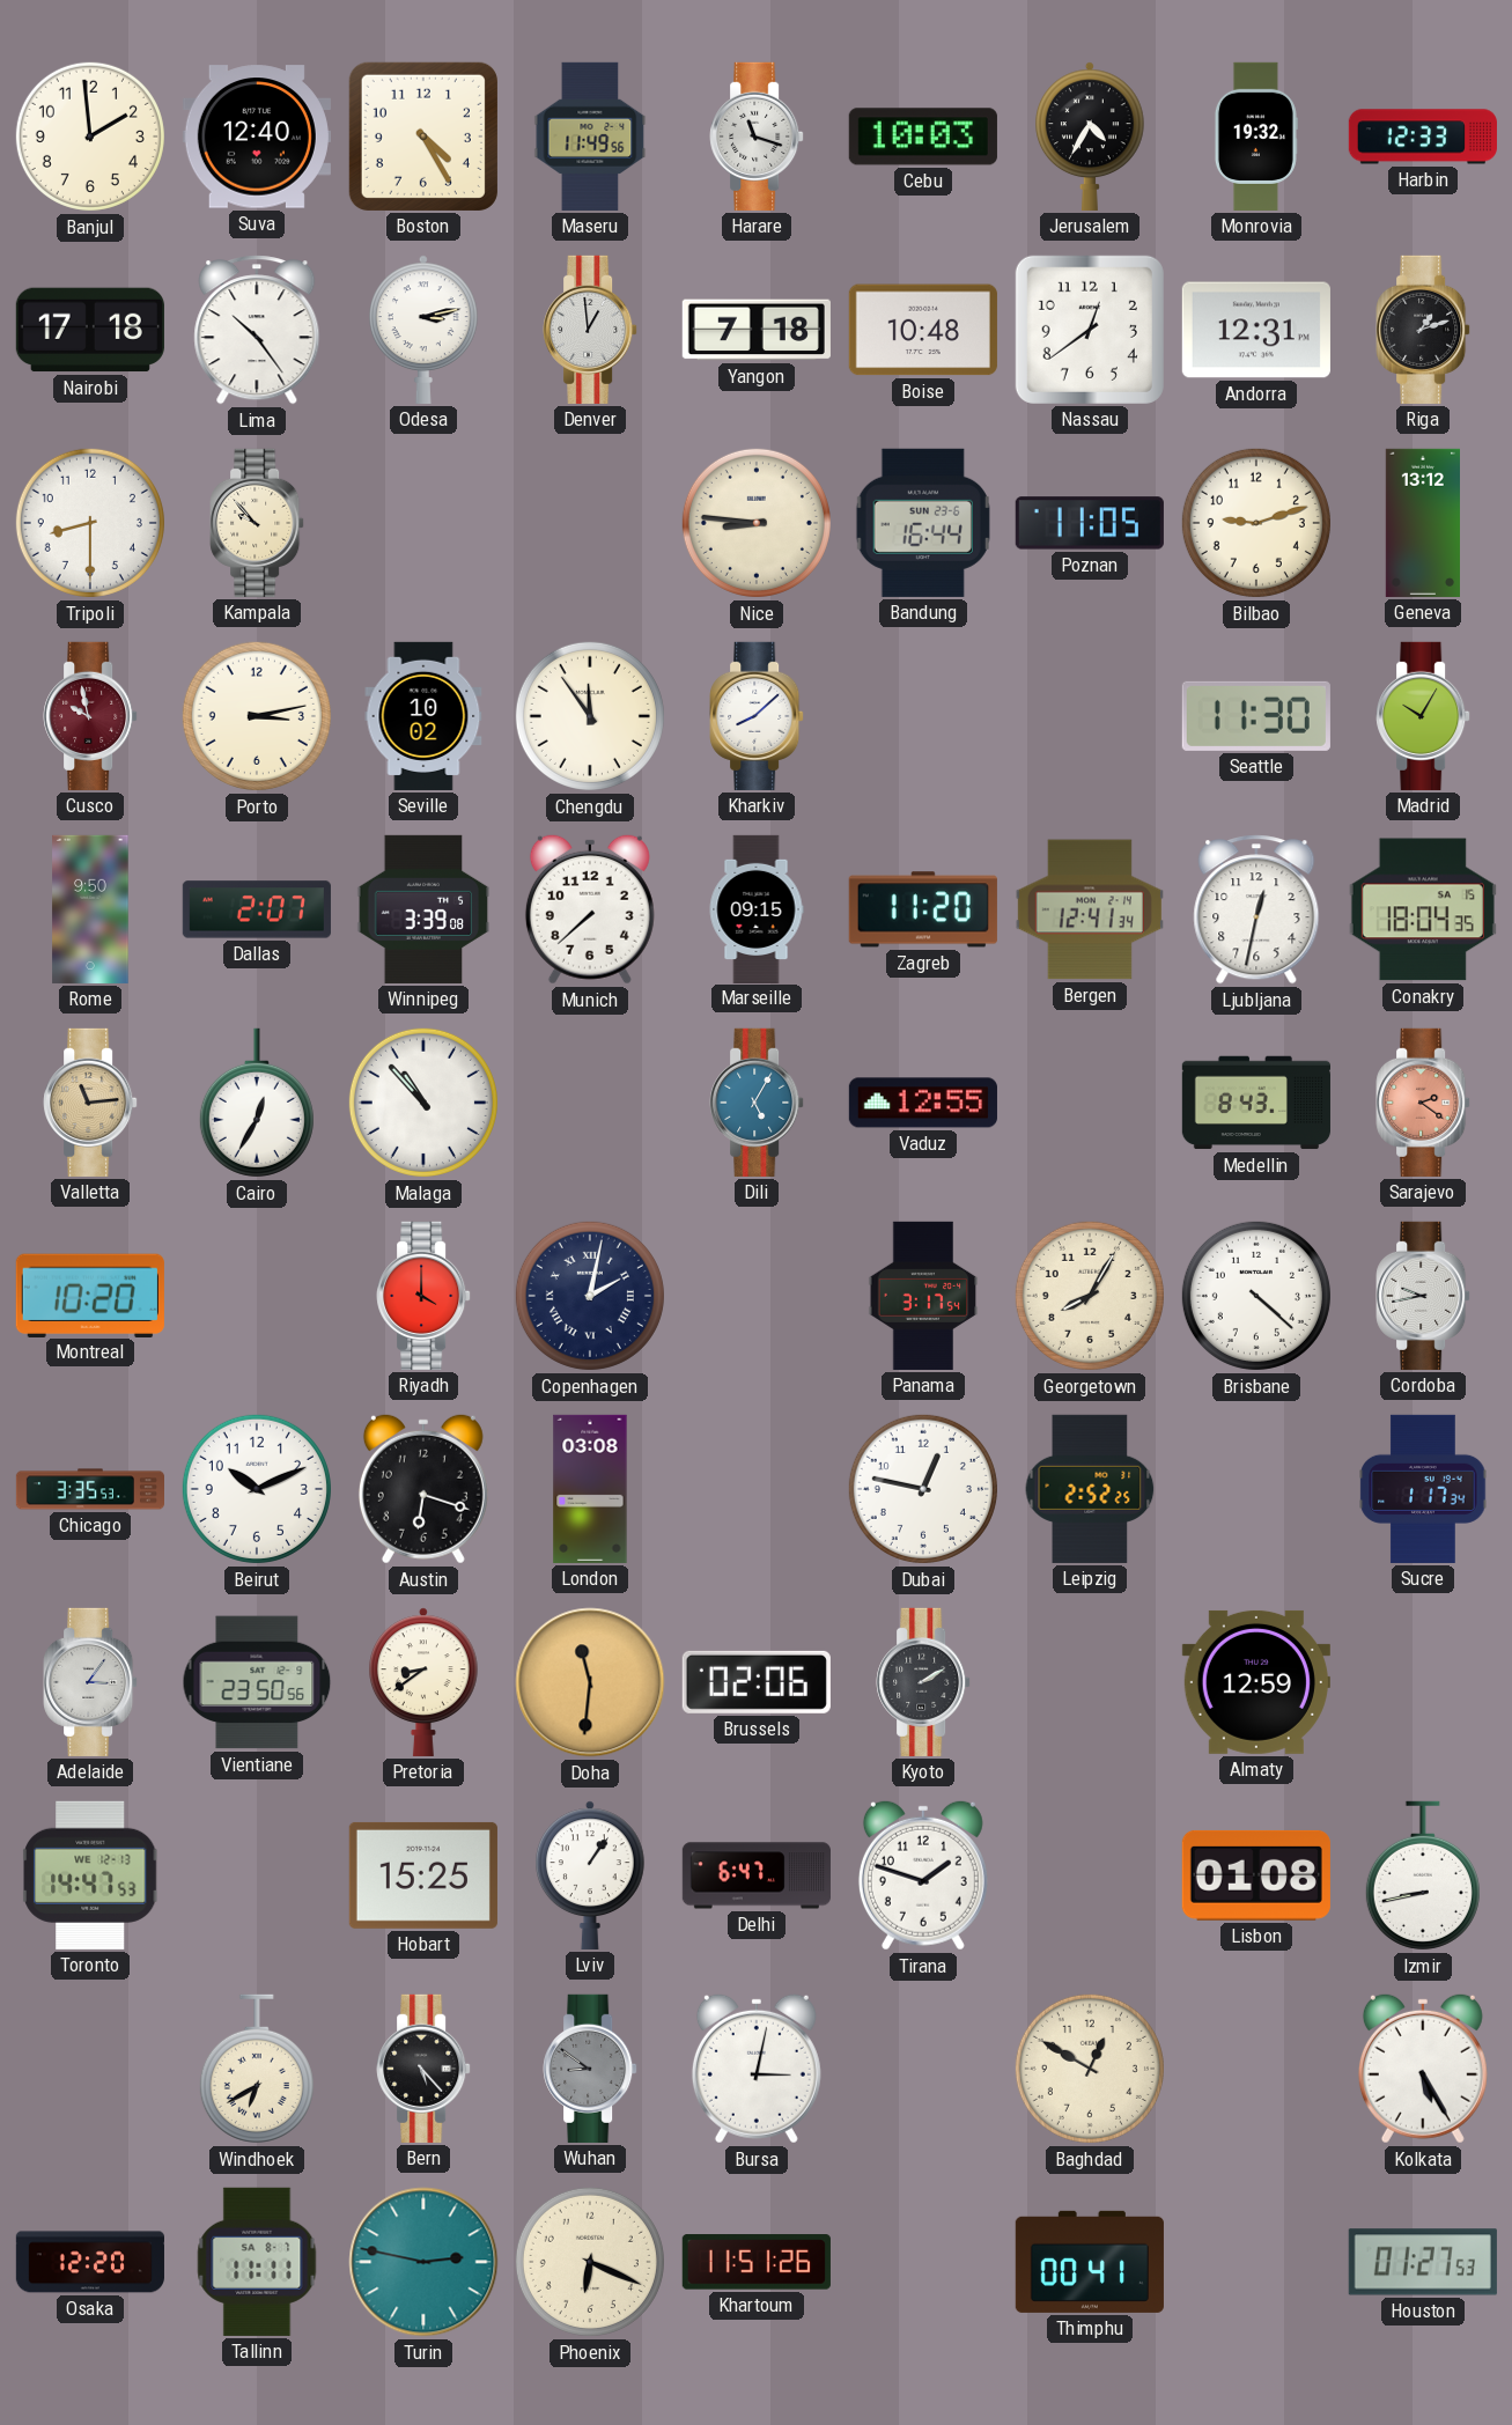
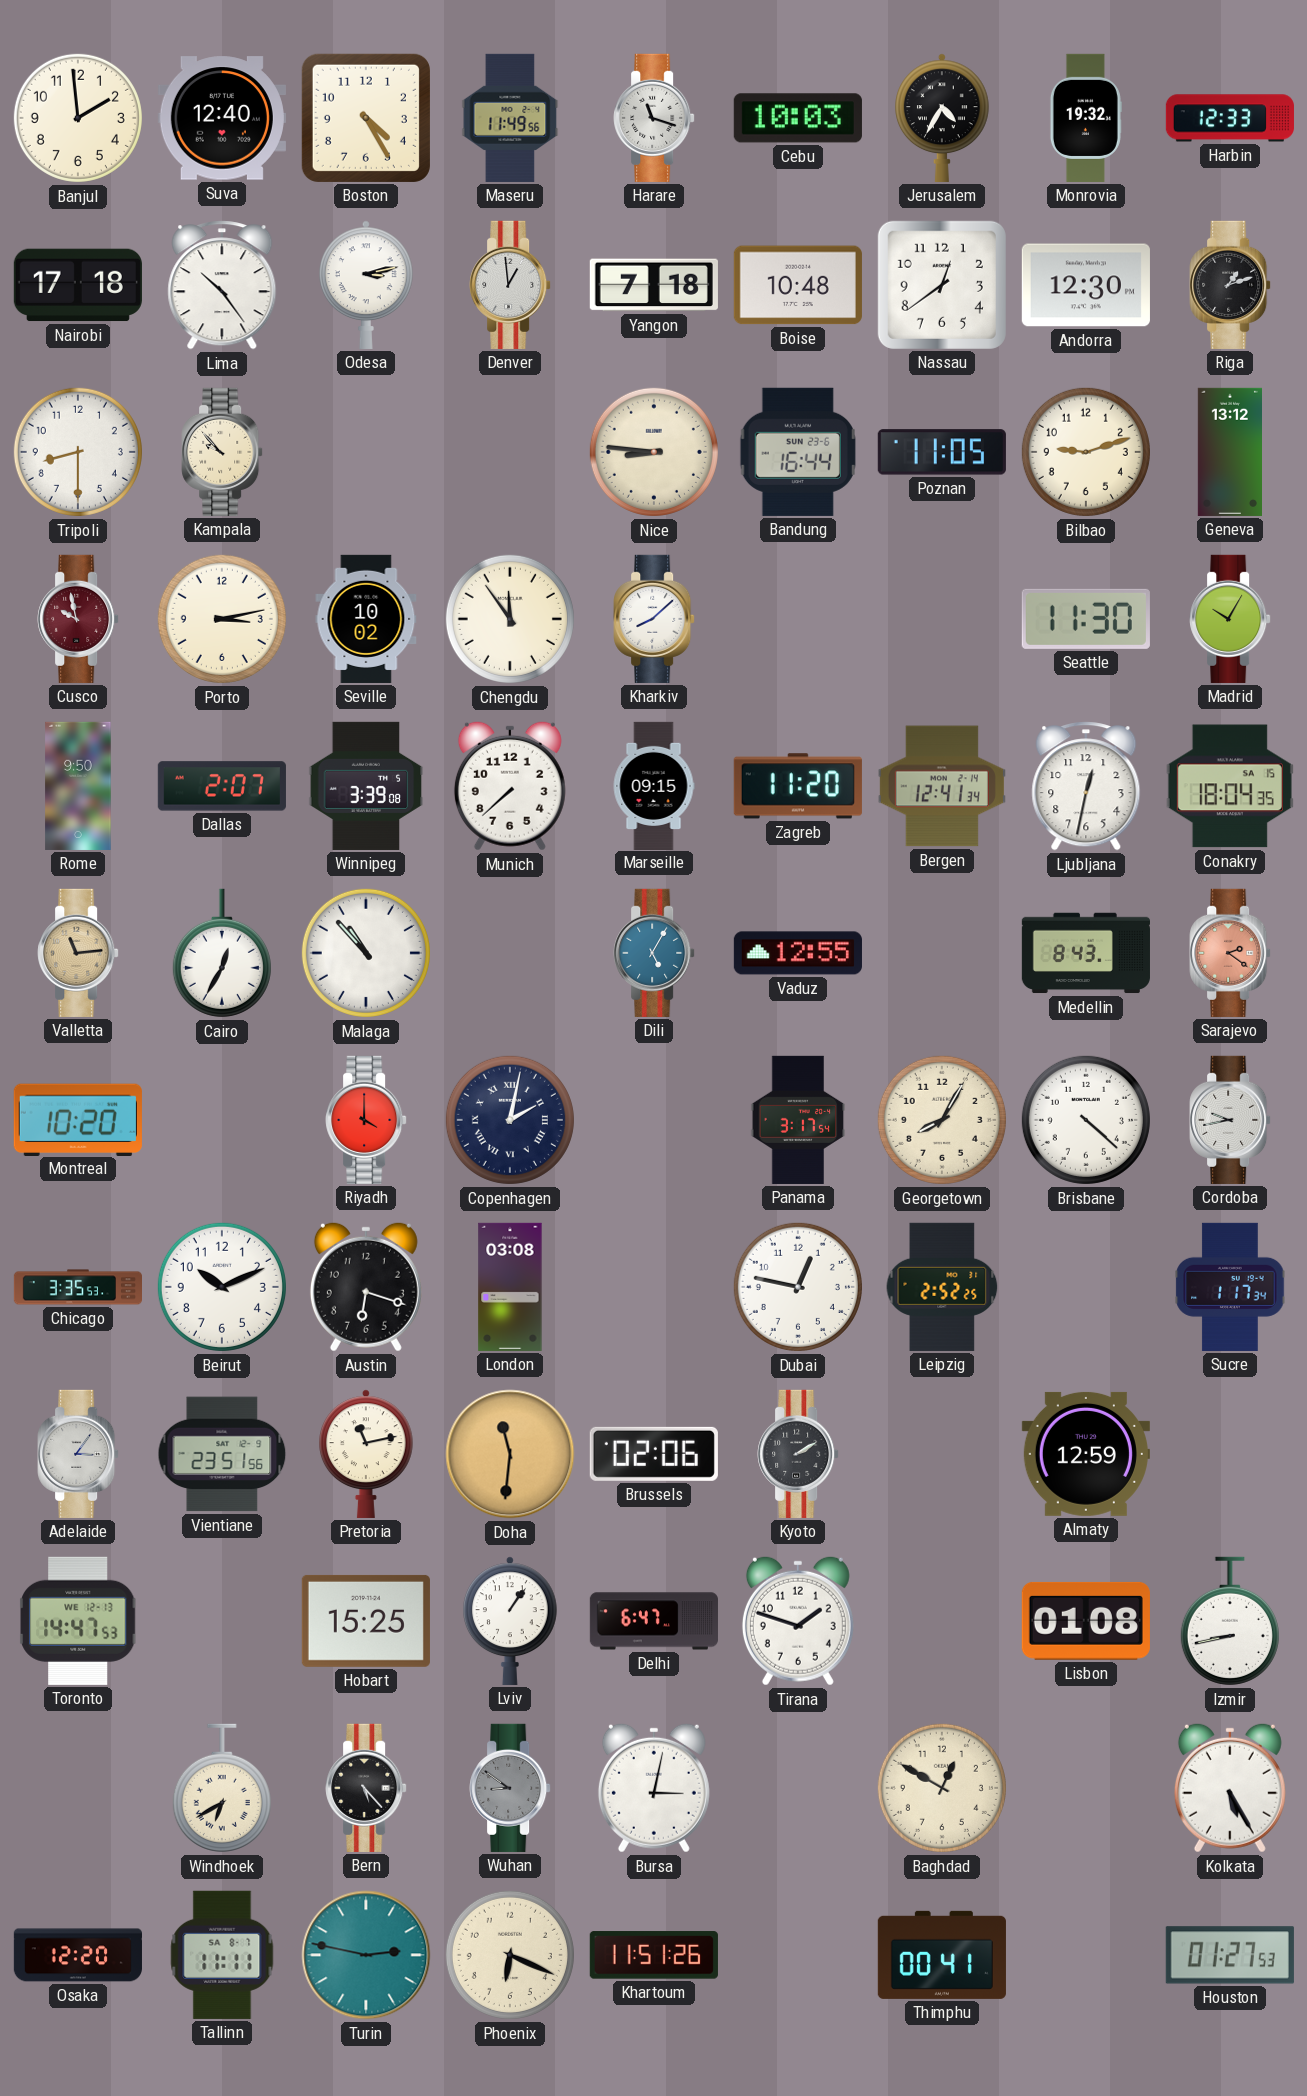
Andorra: 12:31 -> 12:30
Vientiane: 23:50 -> 23:51
Pretoria: 8:39 -> 11:13
